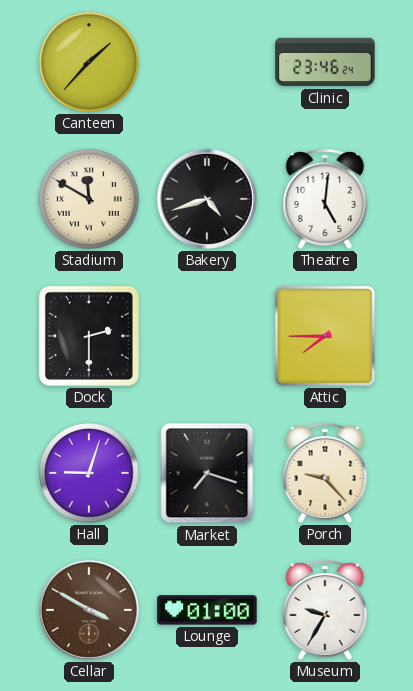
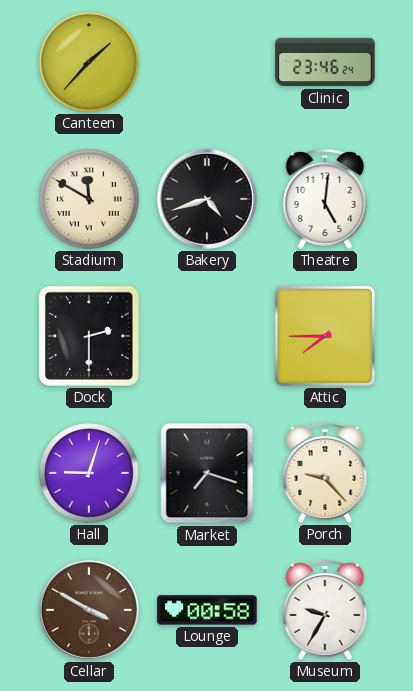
Lounge: 01:00 -> 00:58
